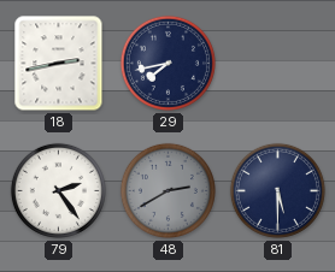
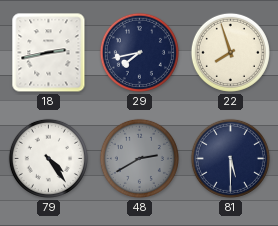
22: none -> 7:57
79: 2:24 -> 4:24
